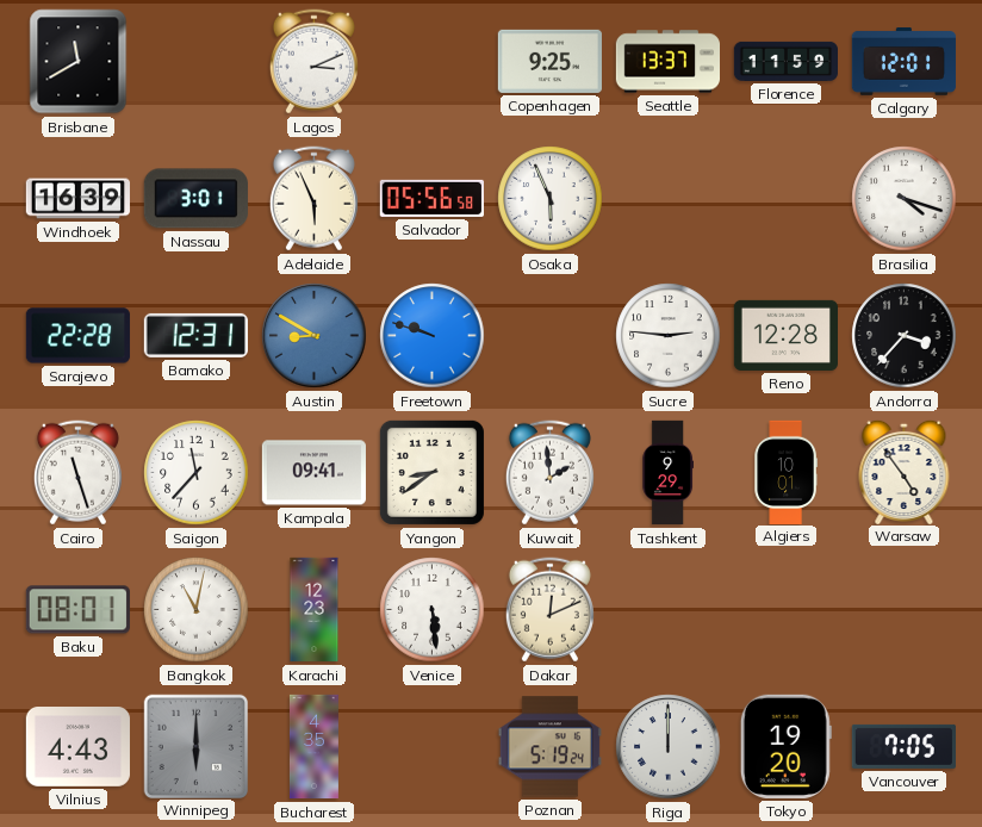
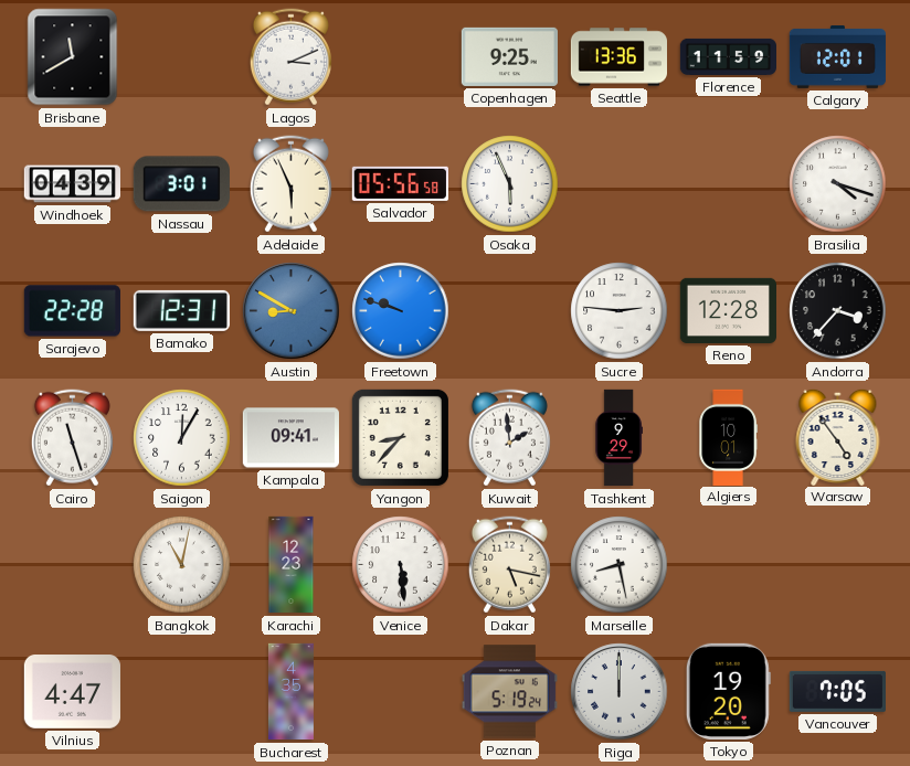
Seattle: 13:37 -> 13:36
Windhoek: 16:39 -> 04:39
Saigon: 11:37 -> 12:05
Yangon: 8:39 -> 8:37
Baku: 08:01 -> none
Dakar: 12:11 -> 5:17
Marseille: none -> 8:28
Vilnius: 4:43 -> 4:47
Winnipeg: 6:00 -> none
